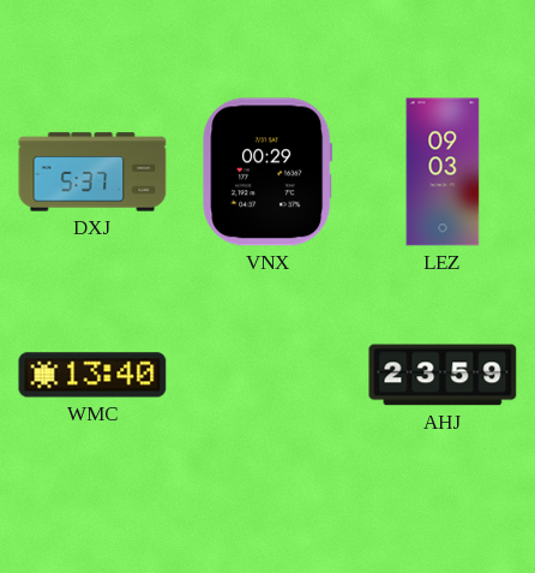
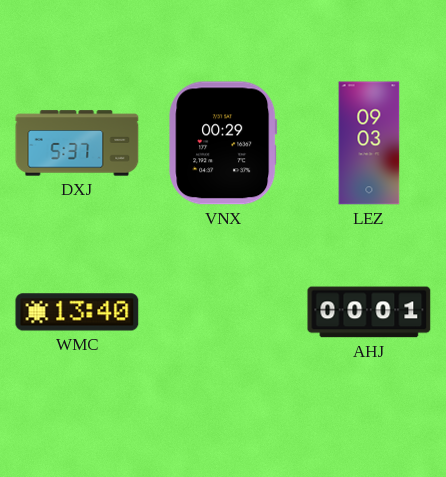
AHJ: 23:59 -> 00:01
